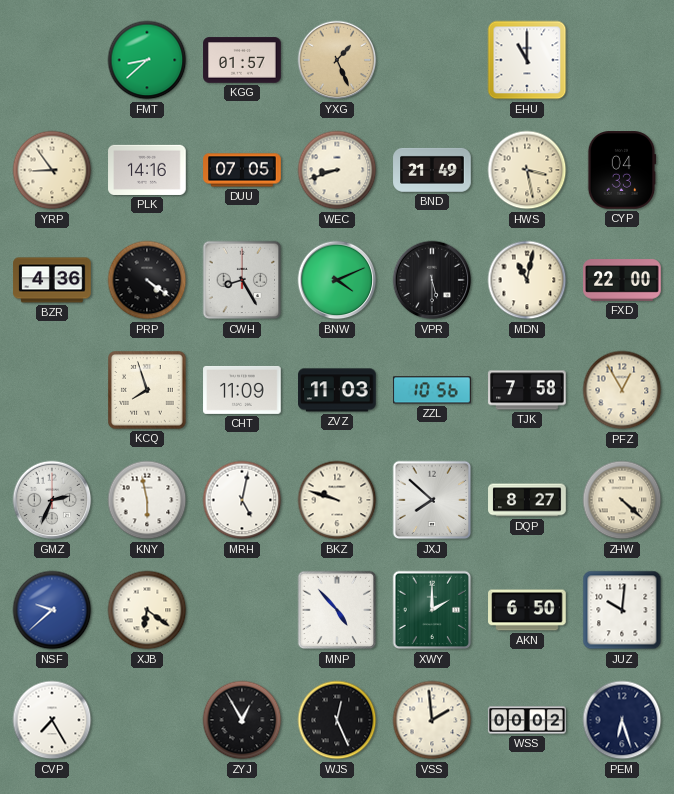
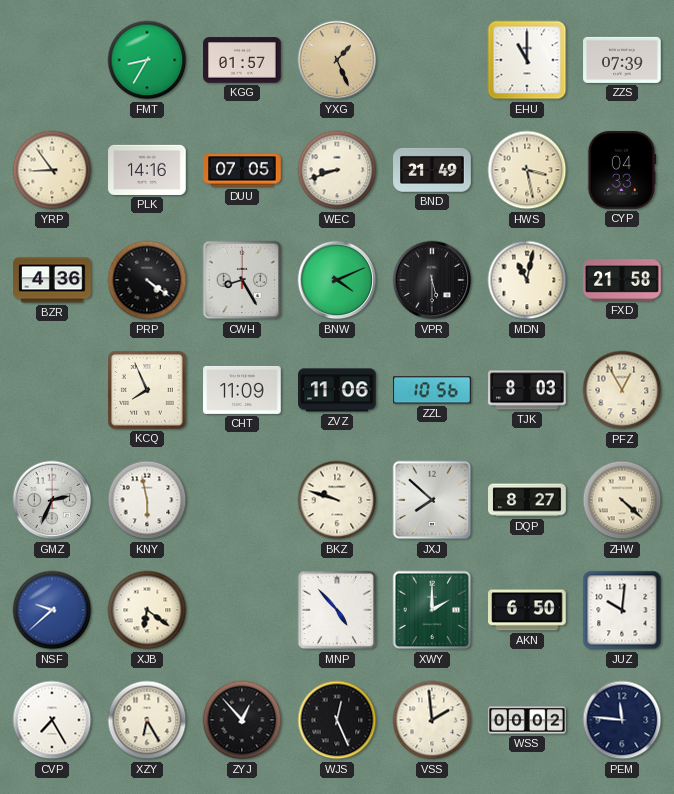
FMT: 8:38 -> 8:35
ZZS: none -> 07:39
FXD: 22:00 -> 21:58
KCQ: 7:57 -> 7:56
ZVZ: 11:03 -> 11:06
TJK: 7:58 -> 8:03
MRH: 5:02 -> none
XZY: none -> 6:25
ZYJ: 12:55 -> 12:53
PEM: 6:27 -> 11:46
